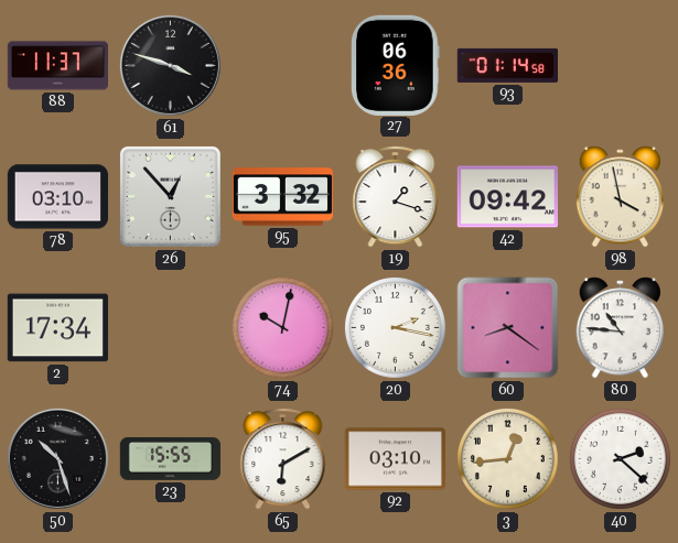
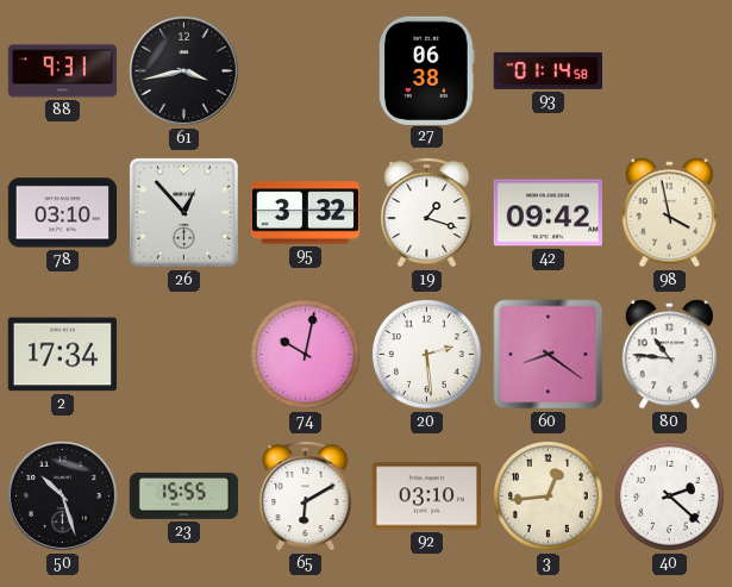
88: 11:37 -> 9:31
61: 3:48 -> 3:43
27: 06:36 -> 06:38
20: 2:17 -> 2:29
